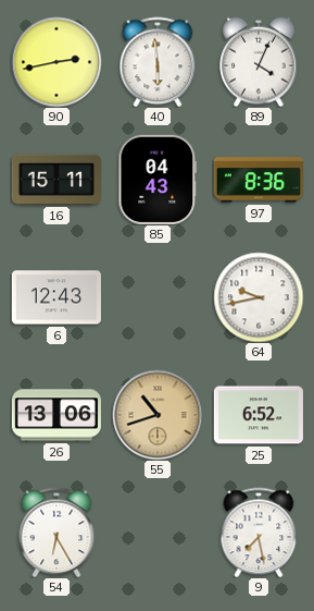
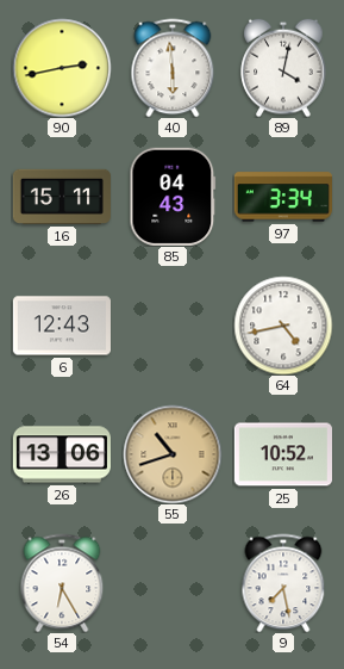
89: 4:04 -> 4:02
97: 8:36 -> 3:34
64: 9:43 -> 4:43
25: 6:52 -> 10:52
